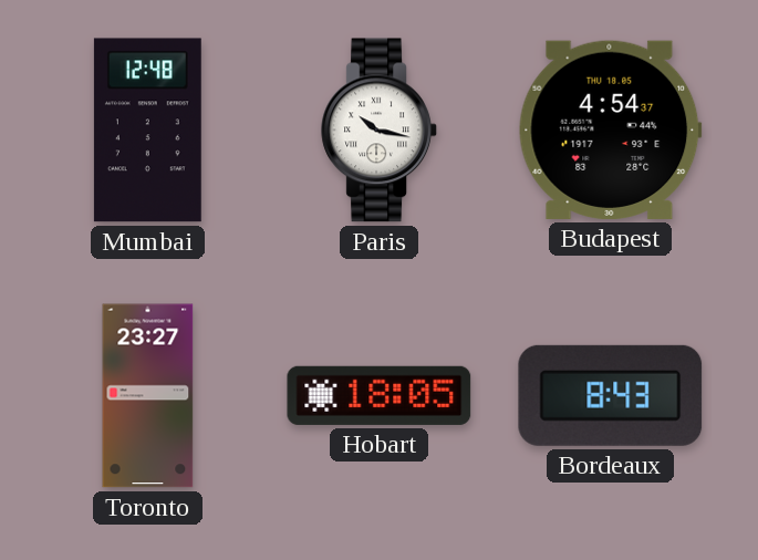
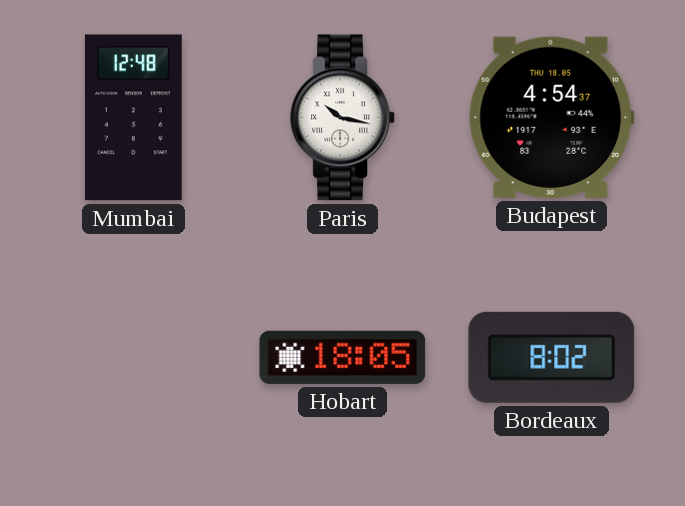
Toronto: 23:27 -> none
Bordeaux: 8:43 -> 8:02
